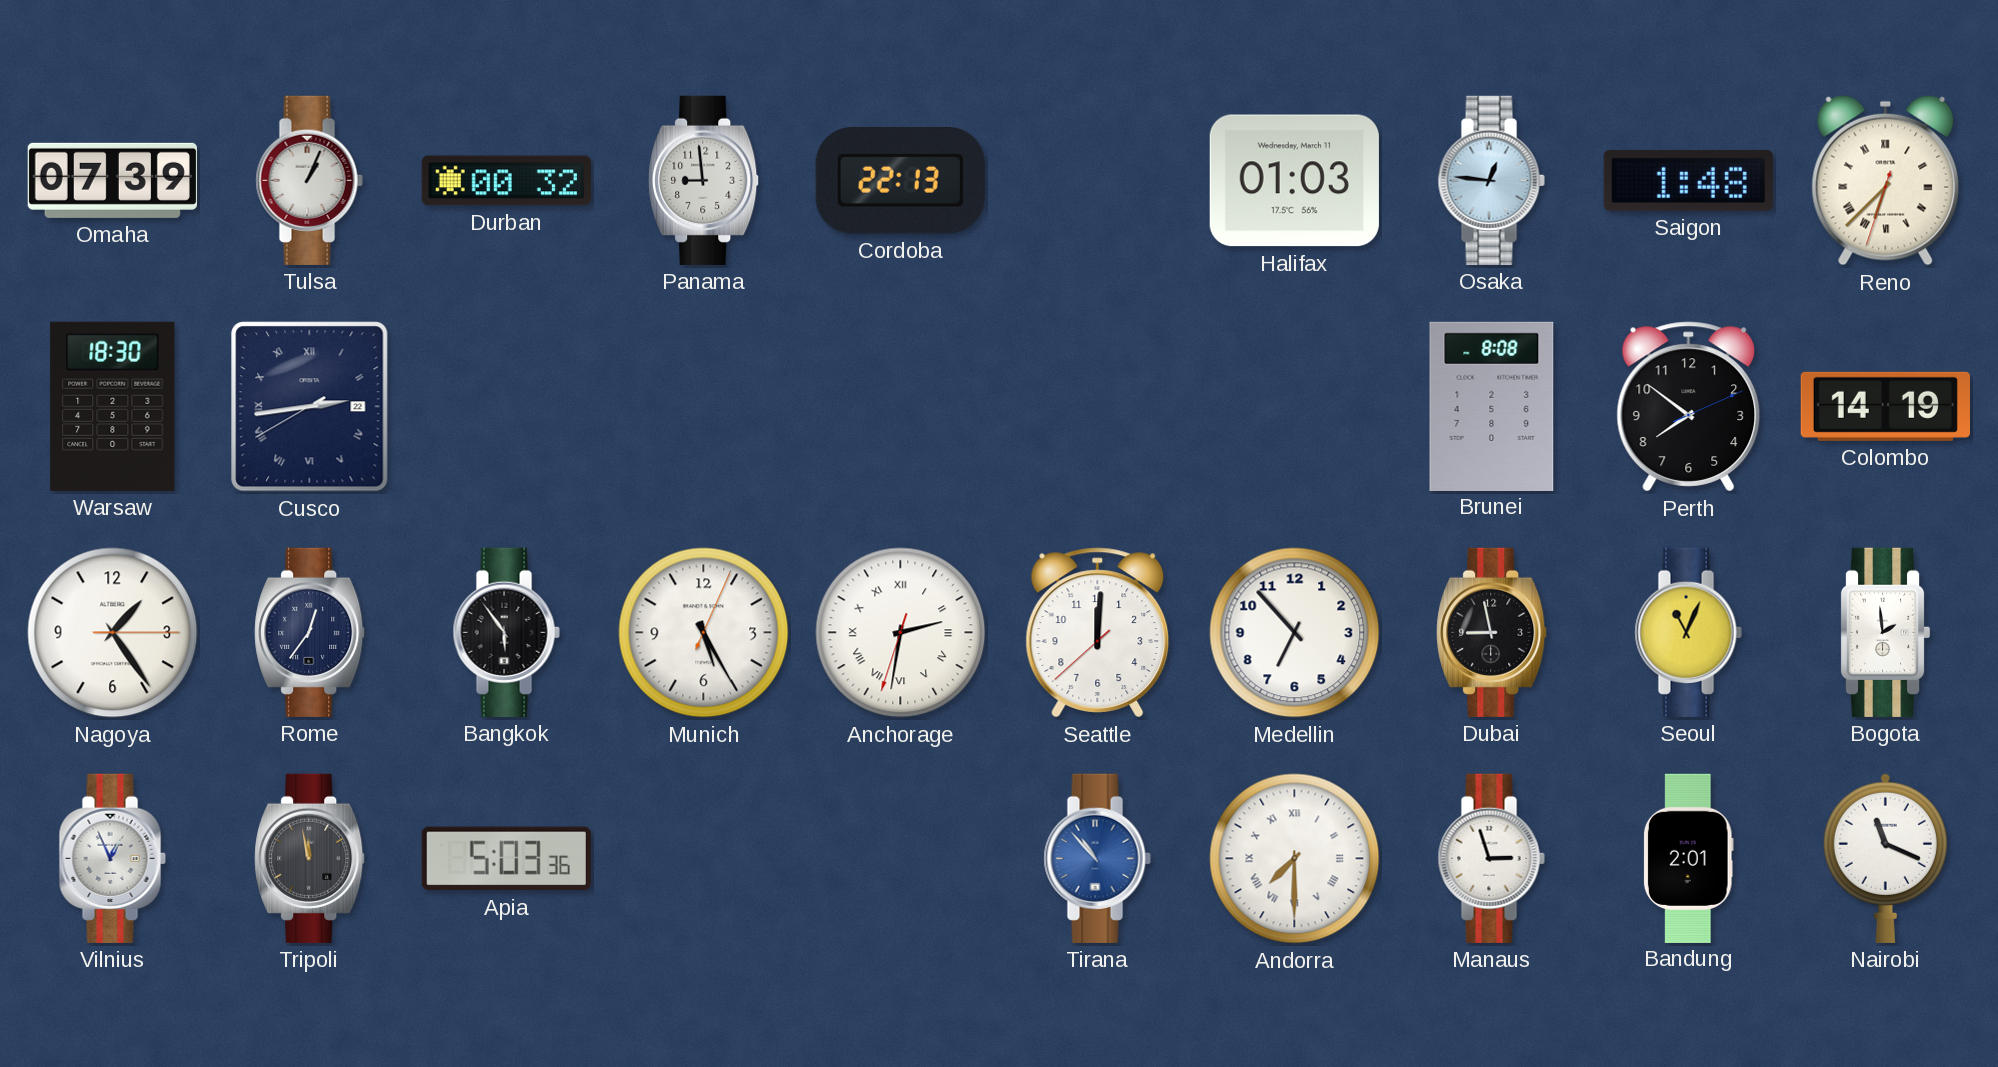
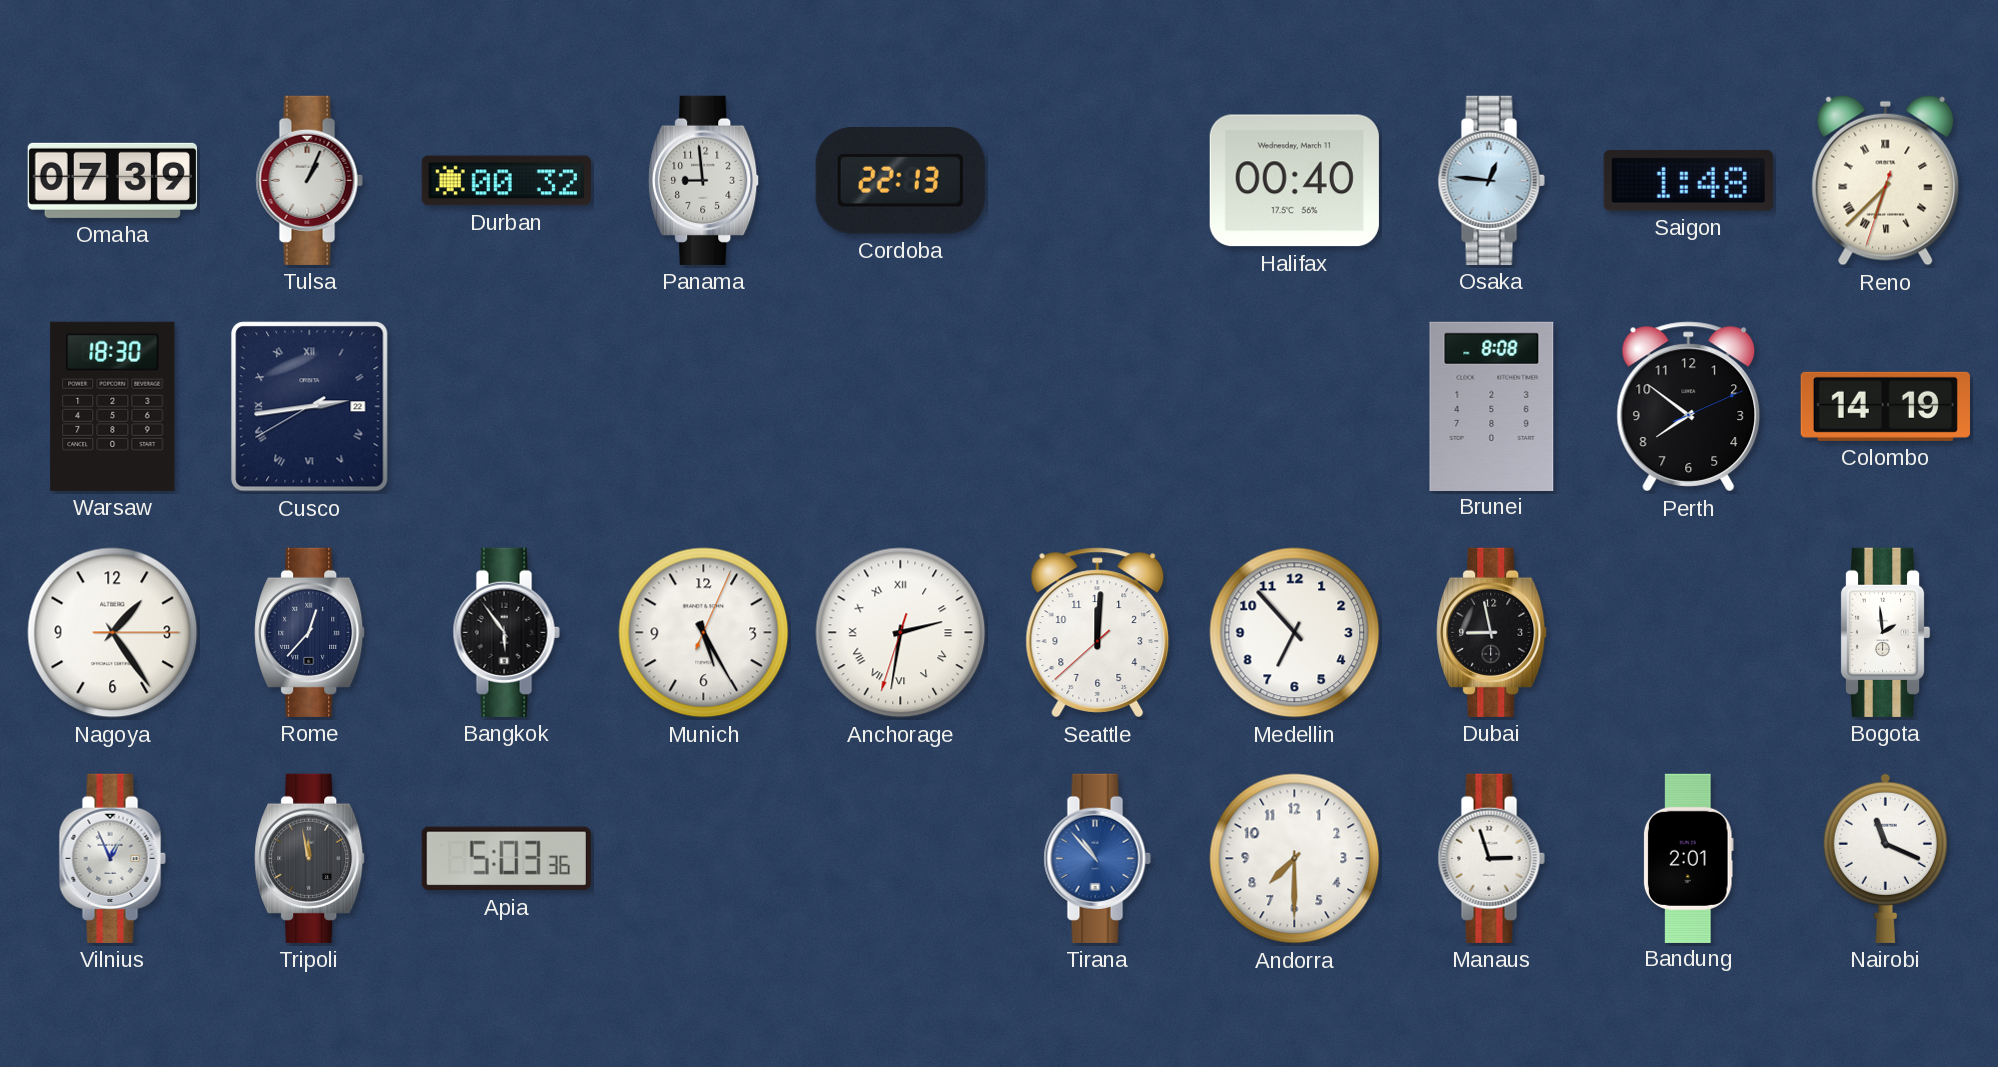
Halifax: 01:03 -> 00:40
Rome: 12:36 -> 12:37
Seoul: 11:04 -> none
Andorra numerals: Roman -> Arabic
